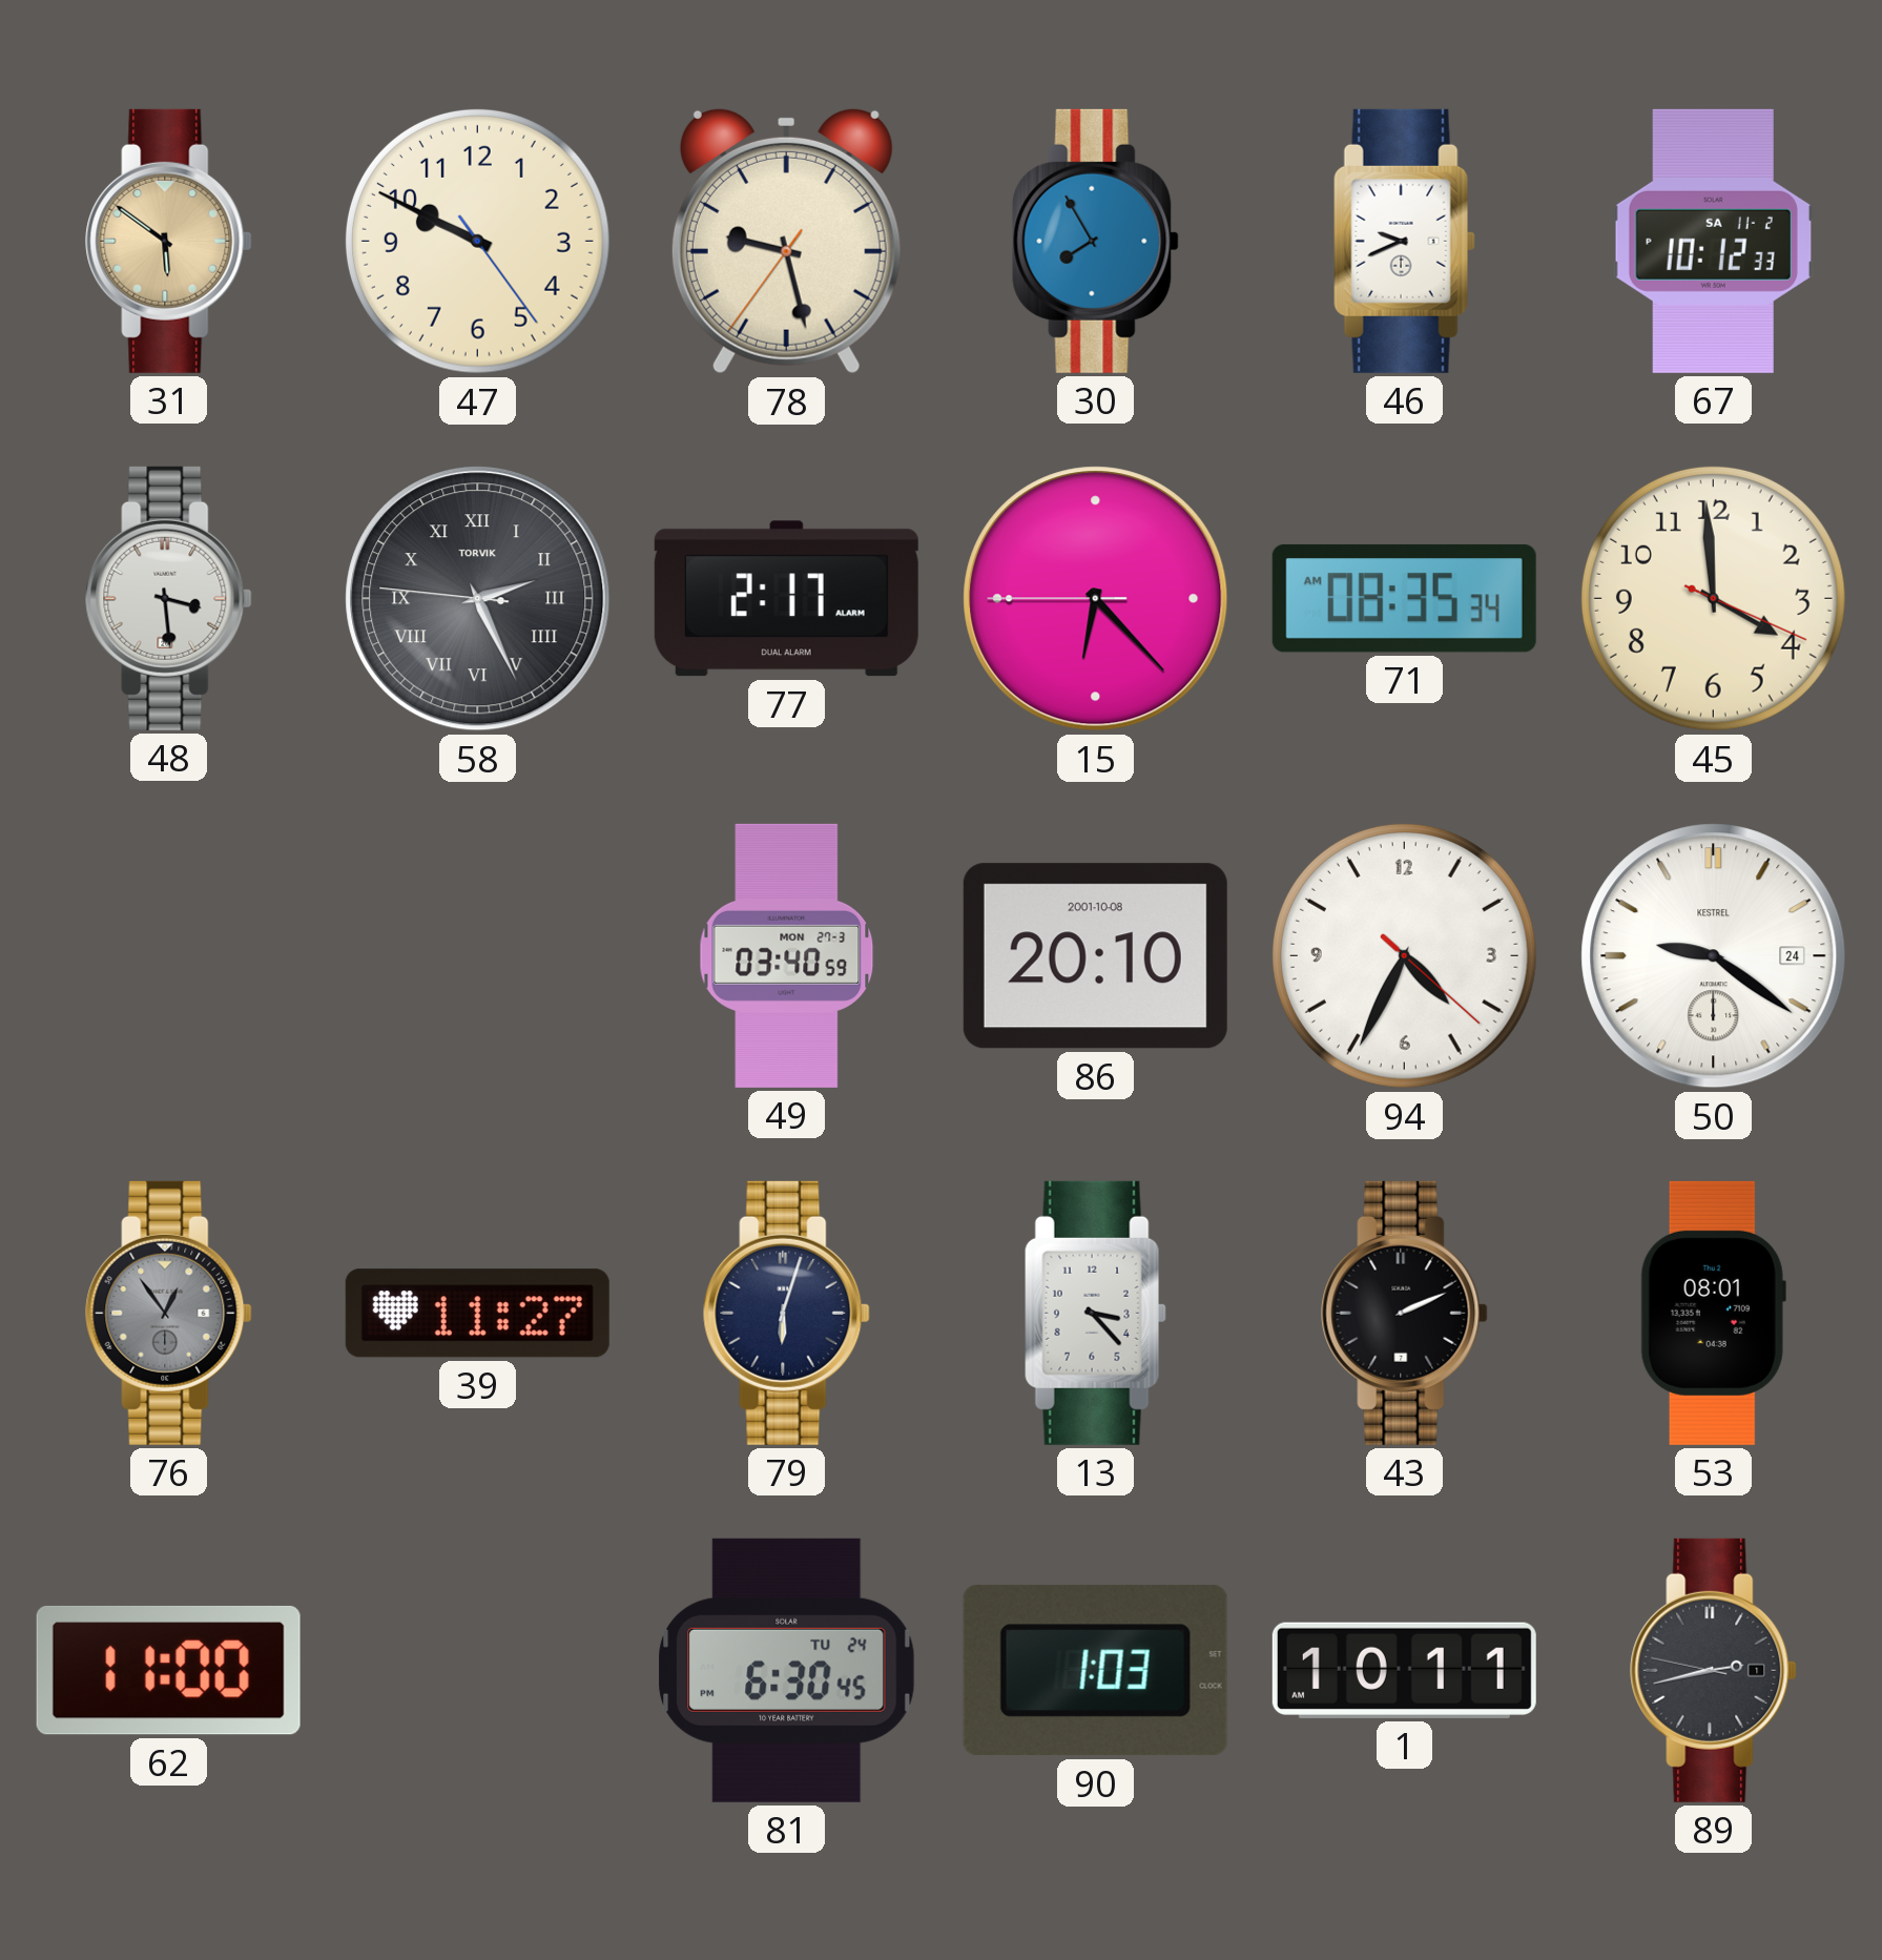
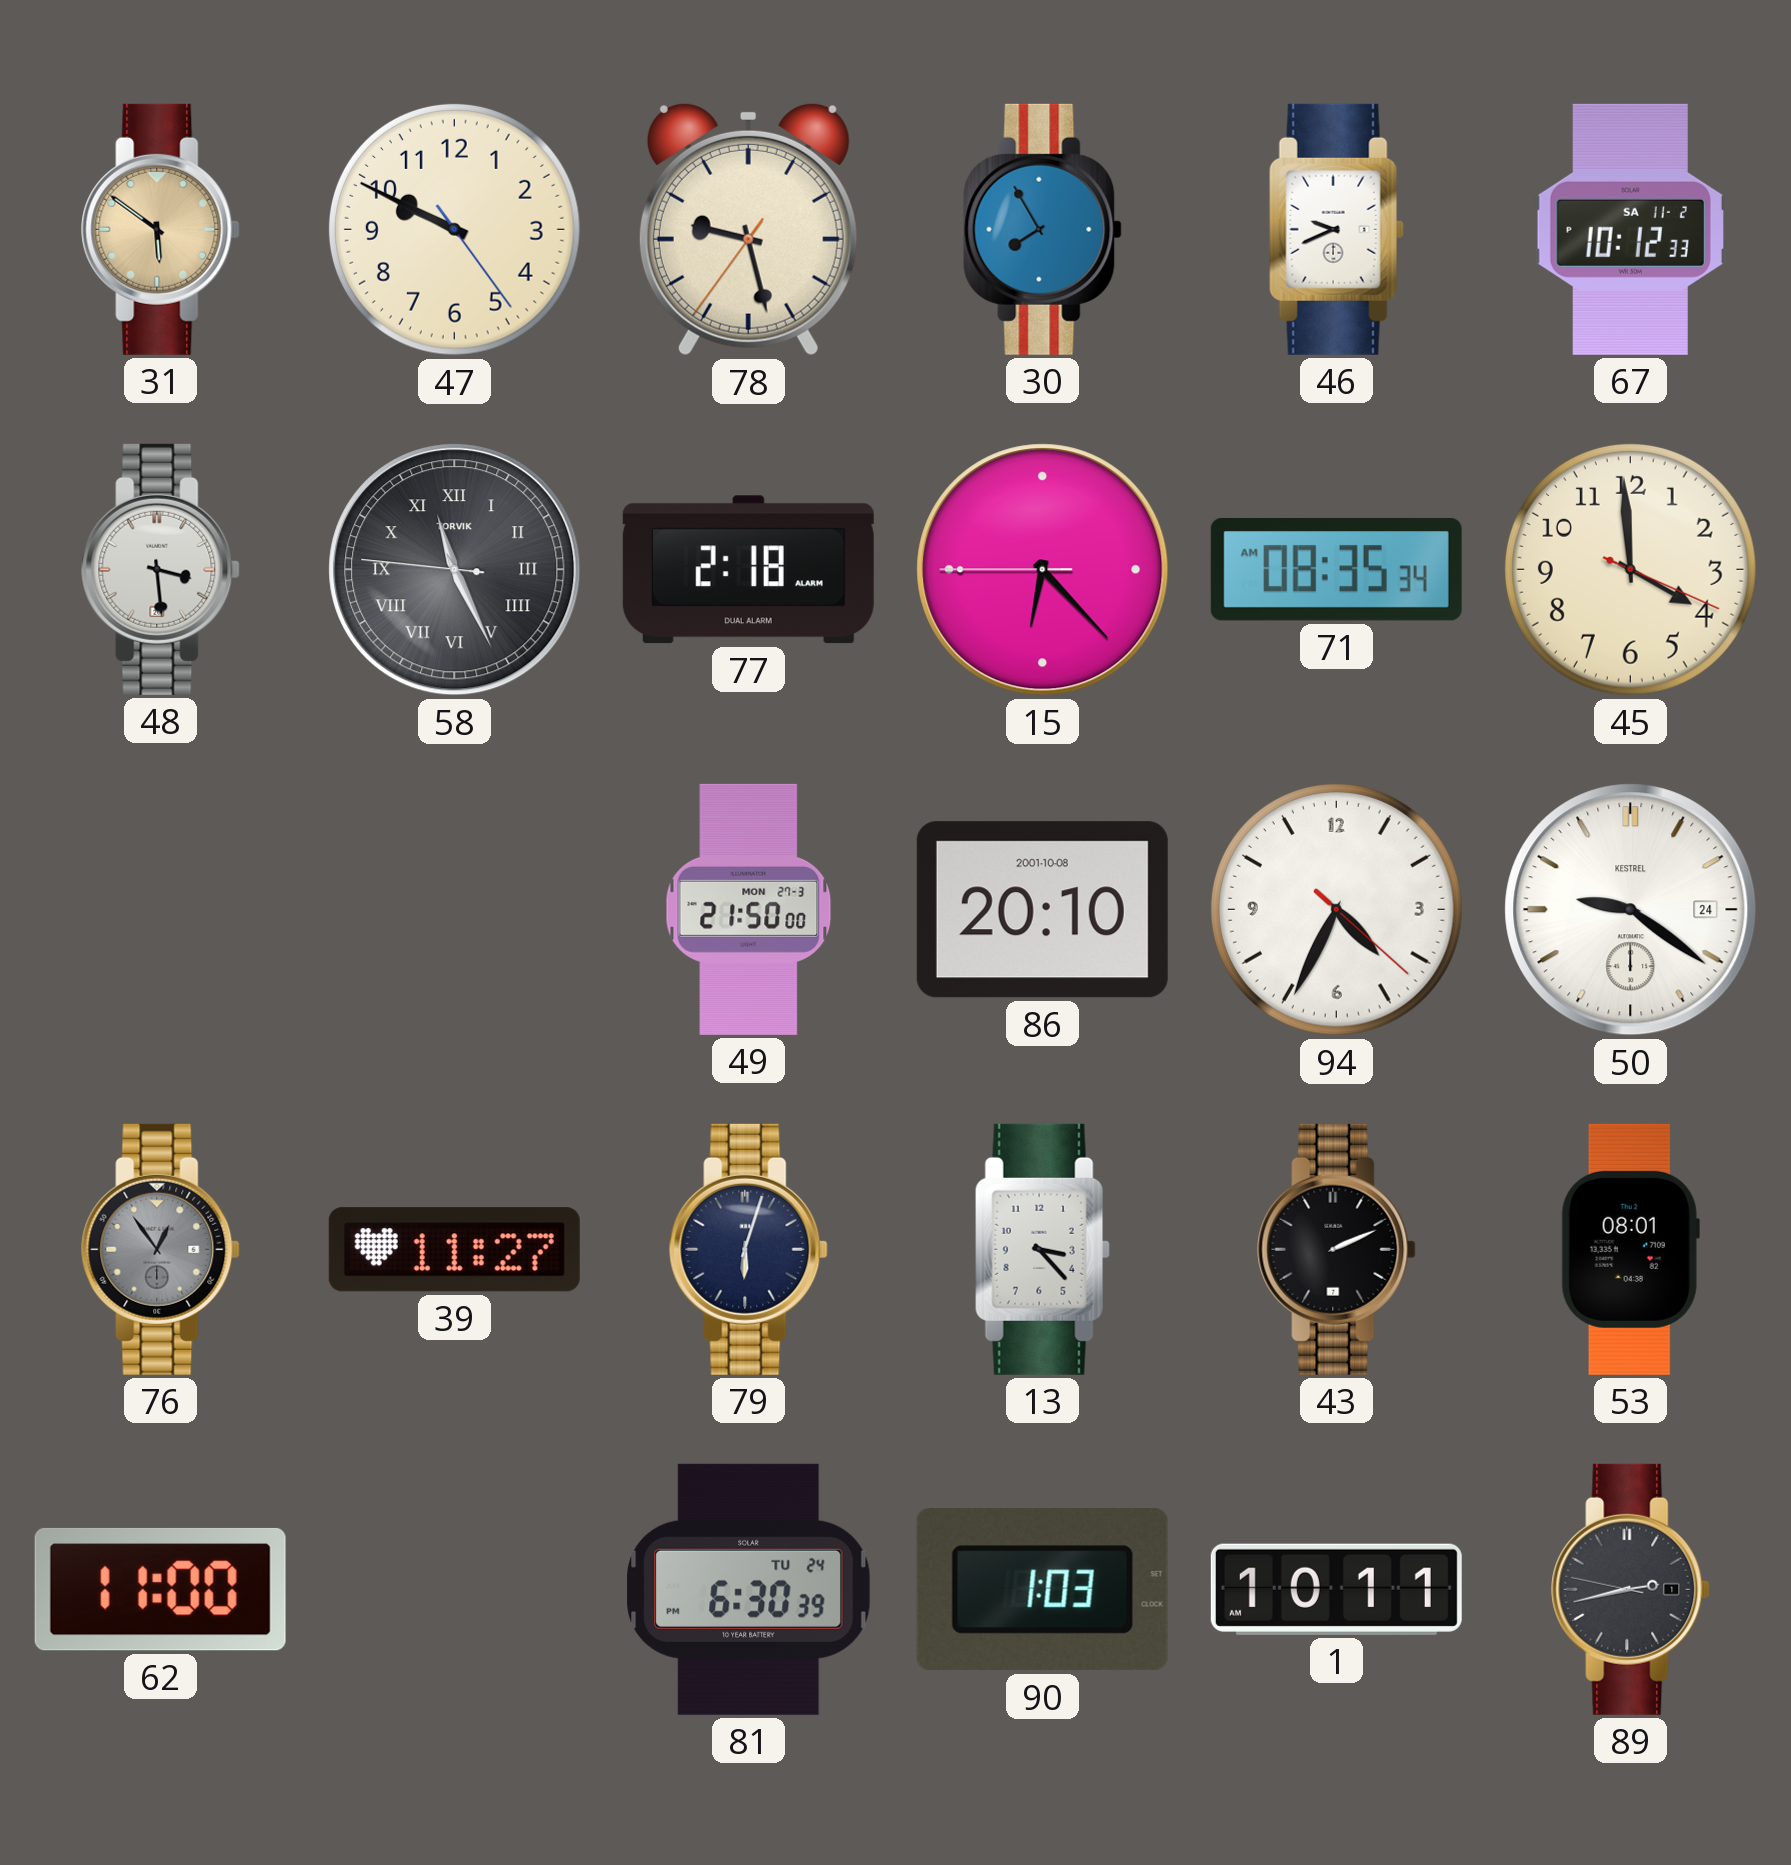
58: 2:25 -> 11:25
77: 2:17 -> 2:18
49: 03:40 -> 21:50
81: 6:30:45 PM -> 6:30:39 PM
